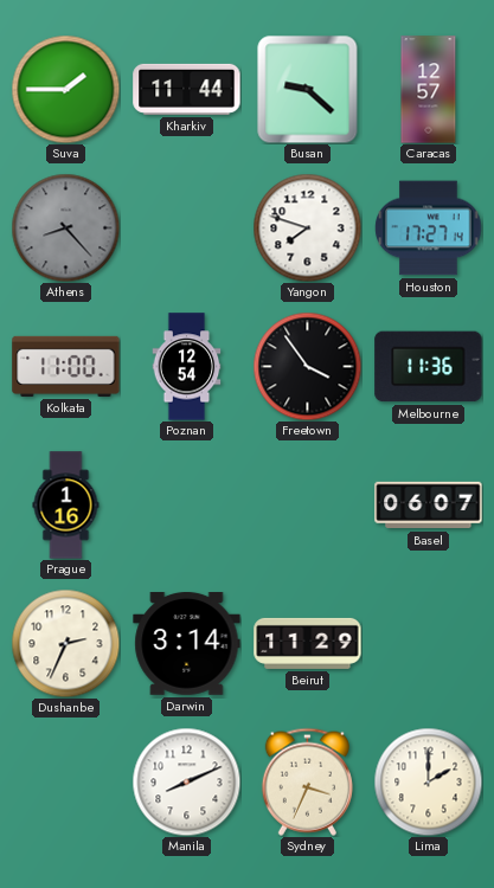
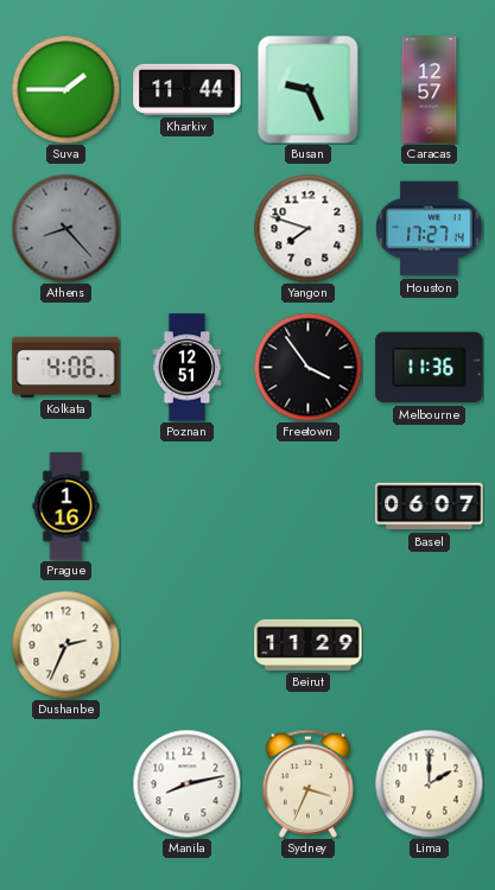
Busan: 9:22 -> 9:26
Kolkata: 11:00 -> 4:06
Poznan: 12:54 -> 12:51
Darwin: 3:14 -> none
Manila: 8:11 -> 8:13
